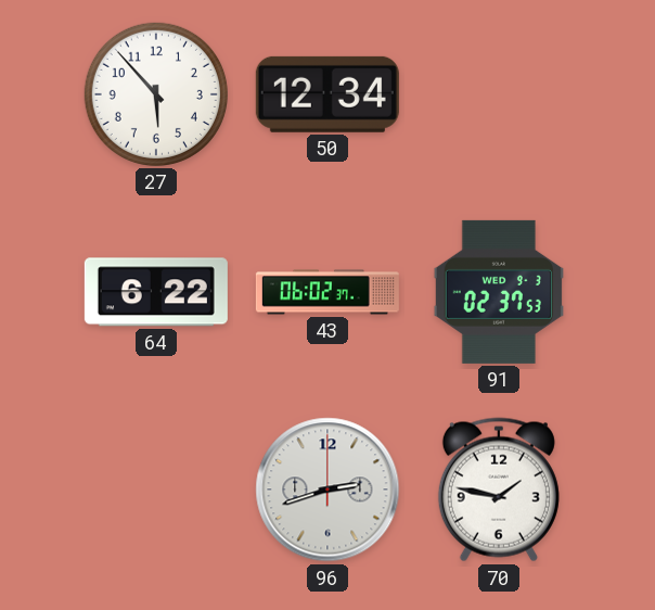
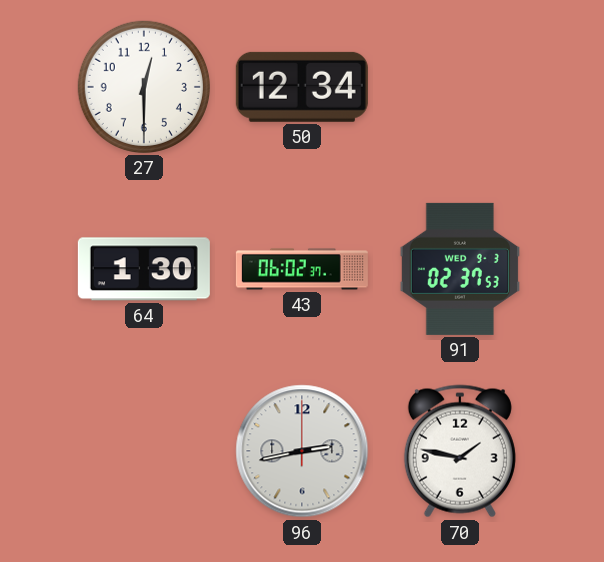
27: 5:53 -> 12:30
64: 6:22 -> 1:30
96: 2:42 -> 2:43
